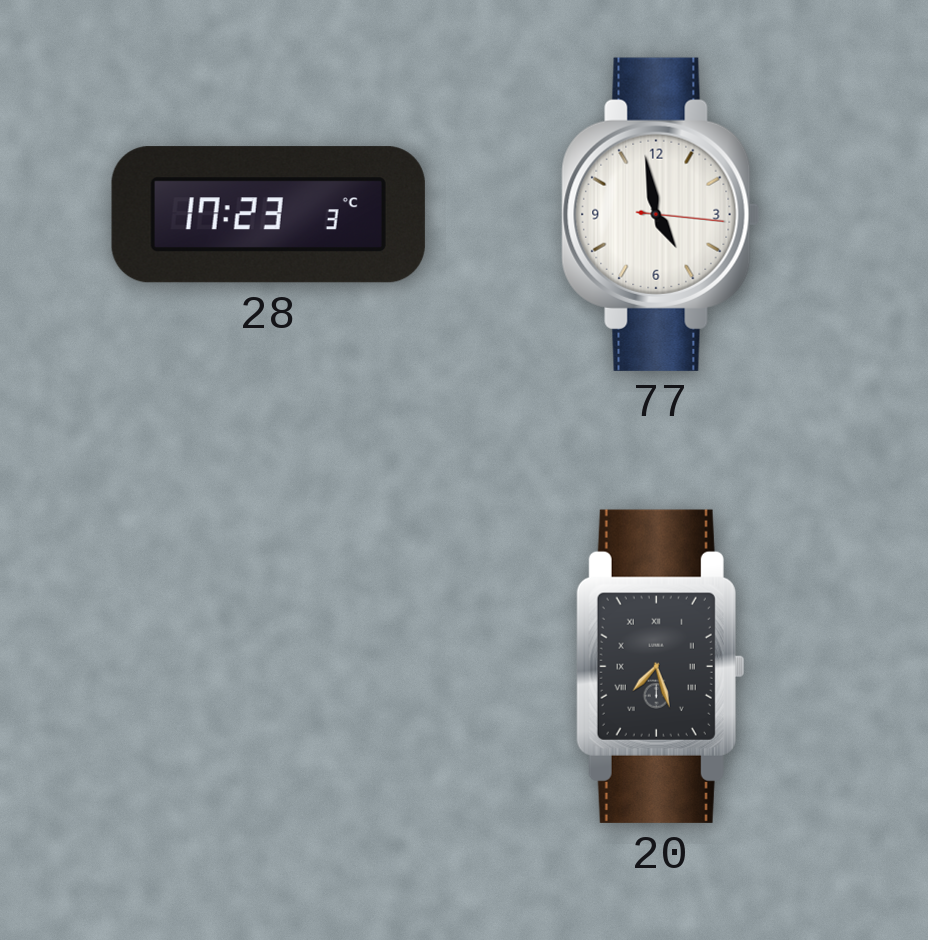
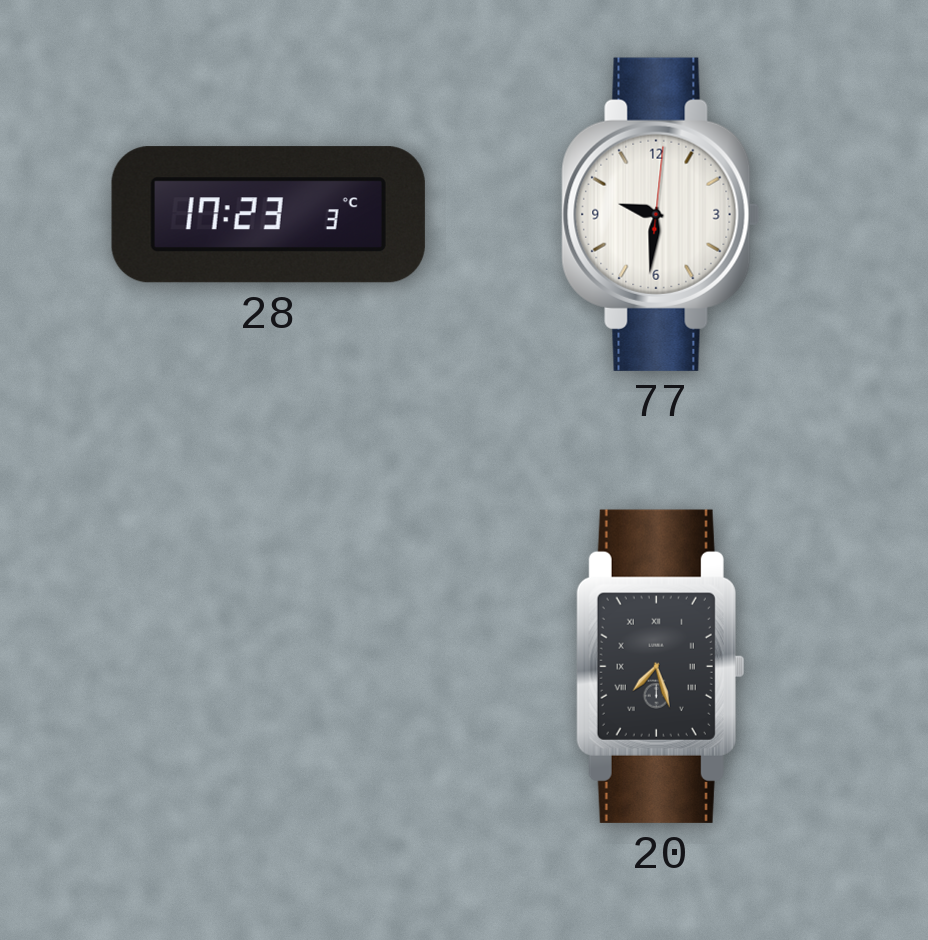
77: 4:58 -> 9:31
